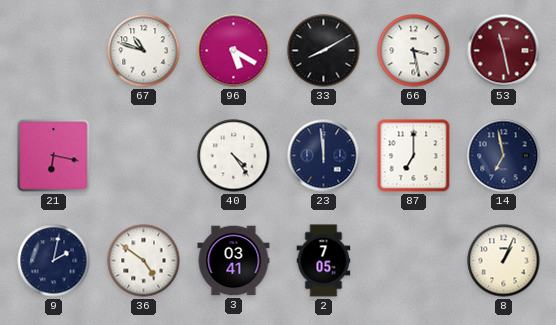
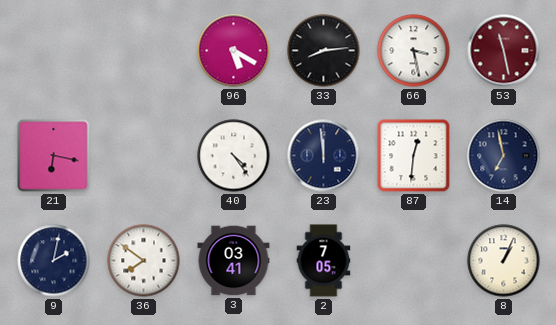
67: 10:48 -> none
33: 8:10 -> 8:14
87: 7:00 -> 12:31
36: 4:51 -> 7:51
